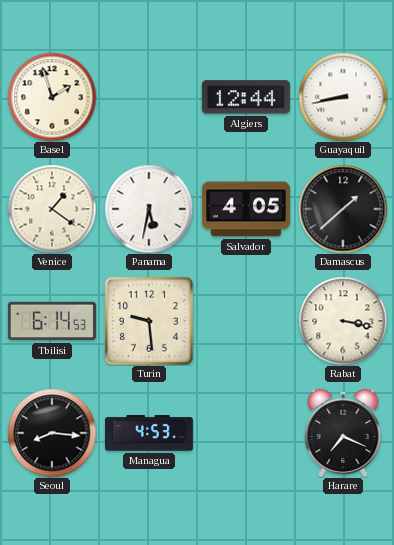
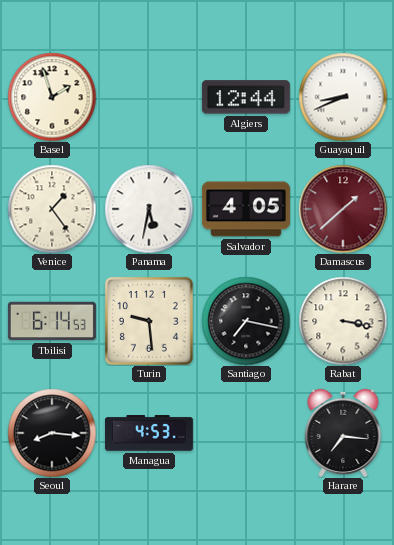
Guayaquil: 8:43 -> 8:41
Venice: 1:21 -> 1:24
Damascus dial: black -> burgundy
Santiago: none -> 7:17
Harare: 7:19 -> 7:16
